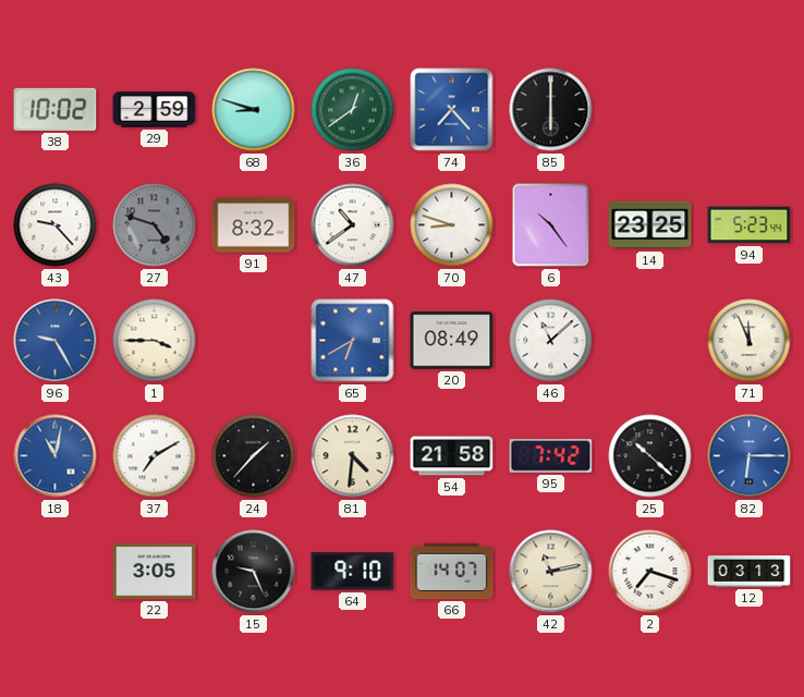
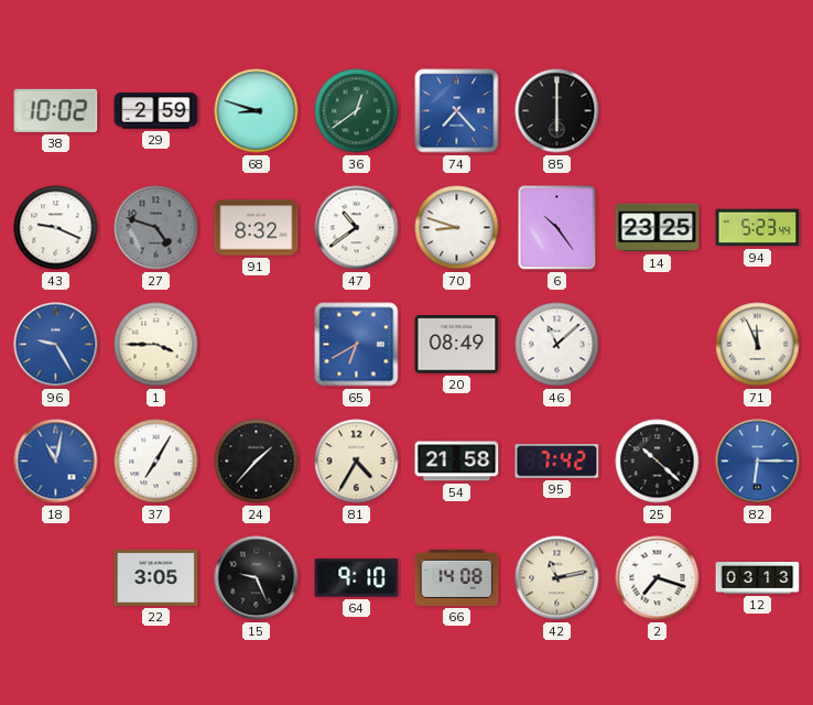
43: 9:23 -> 9:19
37: 7:10 -> 7:05
81: 4:31 -> 4:35
66: 14:07 -> 14:08
